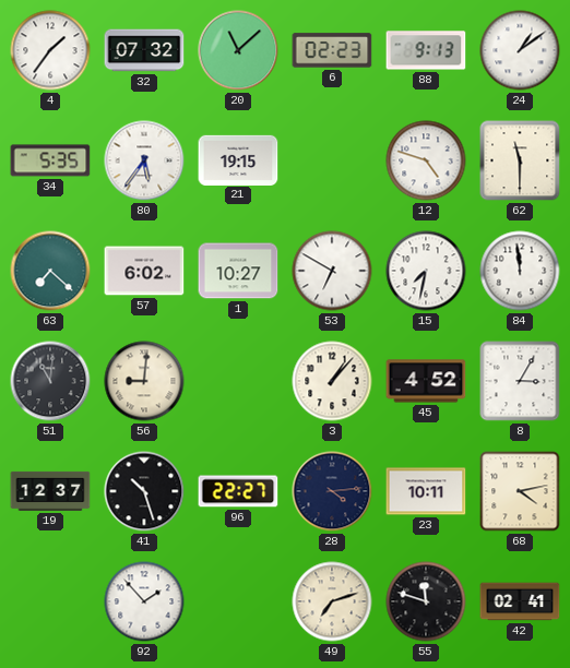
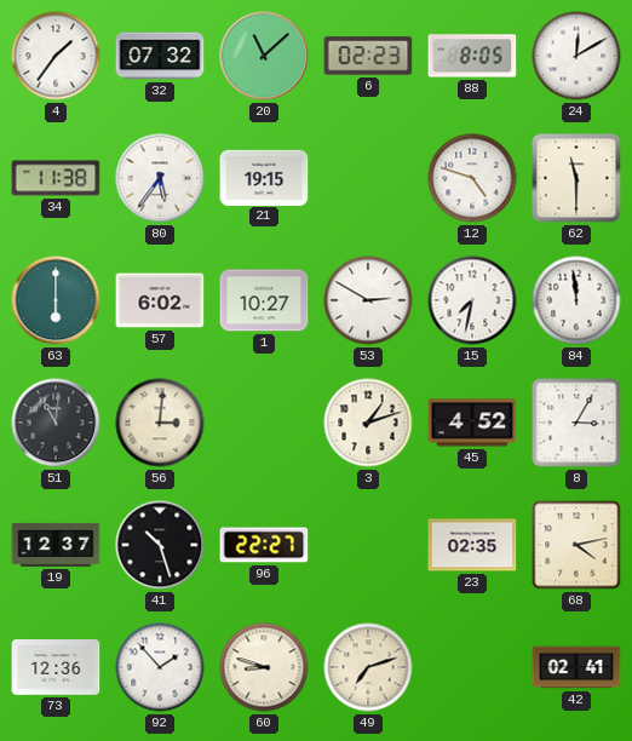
88: 9:13 -> 8:05
24: 1:09 -> 12:10
34: 5:35 -> 11:38
63: 7:22 -> 6:00
53: 6:50 -> 2:50
56: 9:01 -> 3:01
3: 1:07 -> 1:12
28: 4:14 -> none
23: 10:11 -> 02:35
73: none -> 12:36
60: none -> 8:48
55: 11:48 -> none
